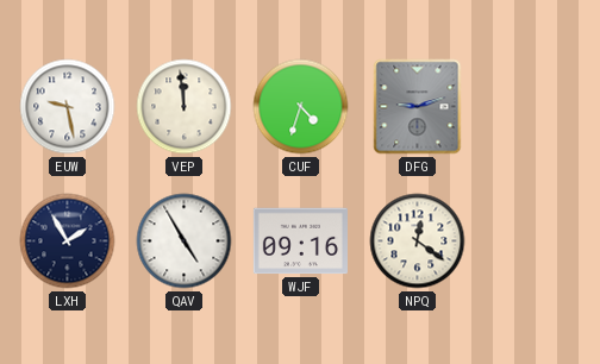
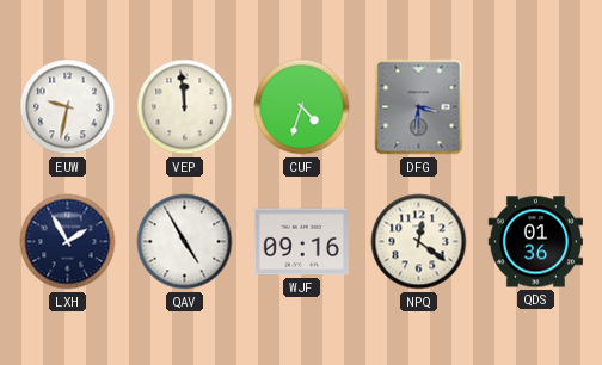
EUW: 9:28 -> 9:32
DFG: 9:12 -> 3:31
QDS: none -> 01:36
